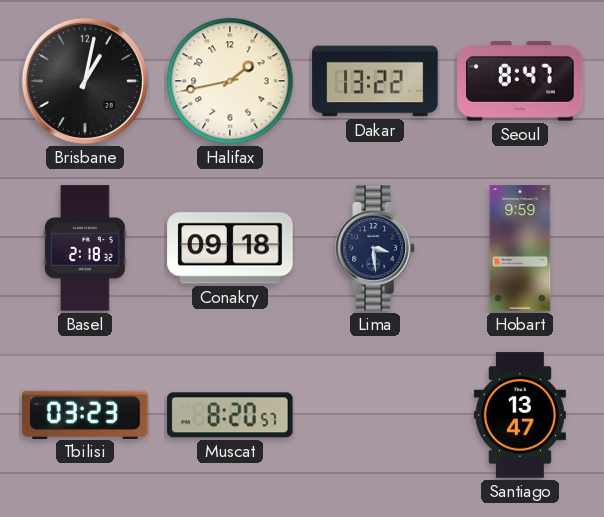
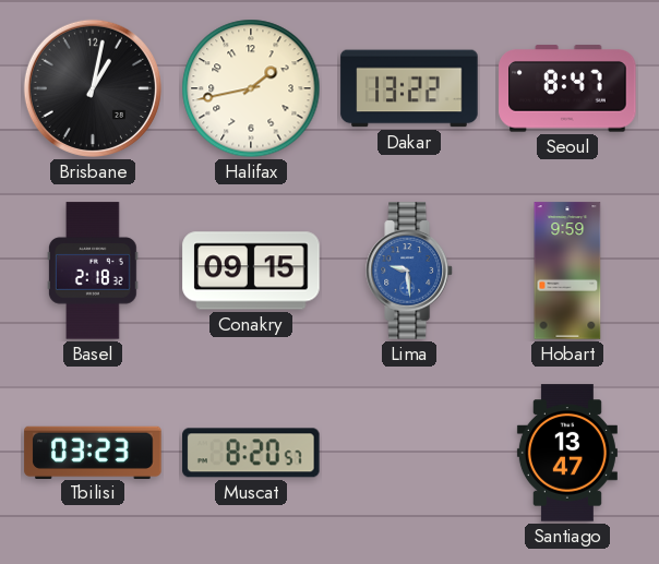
Conakry: 09:18 -> 09:15
Lima: 3:29 -> 9:29
Lima dial: navy -> blue
